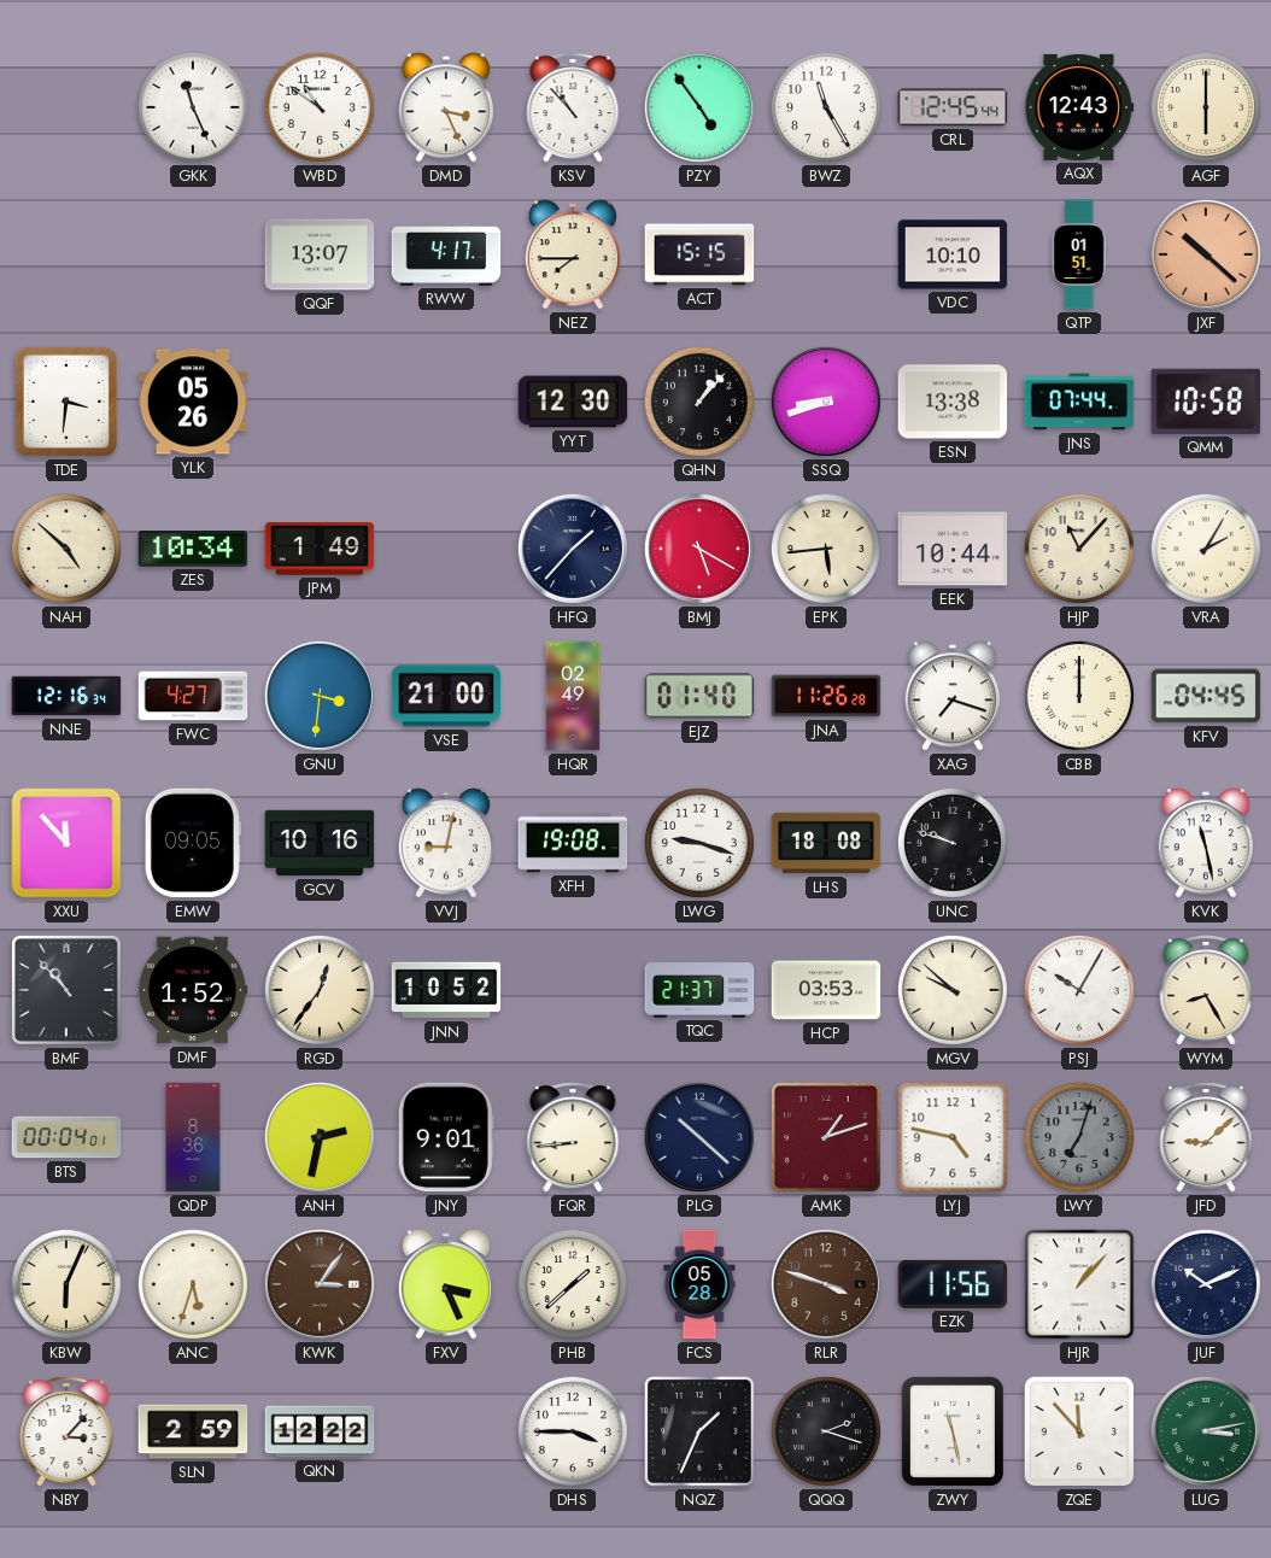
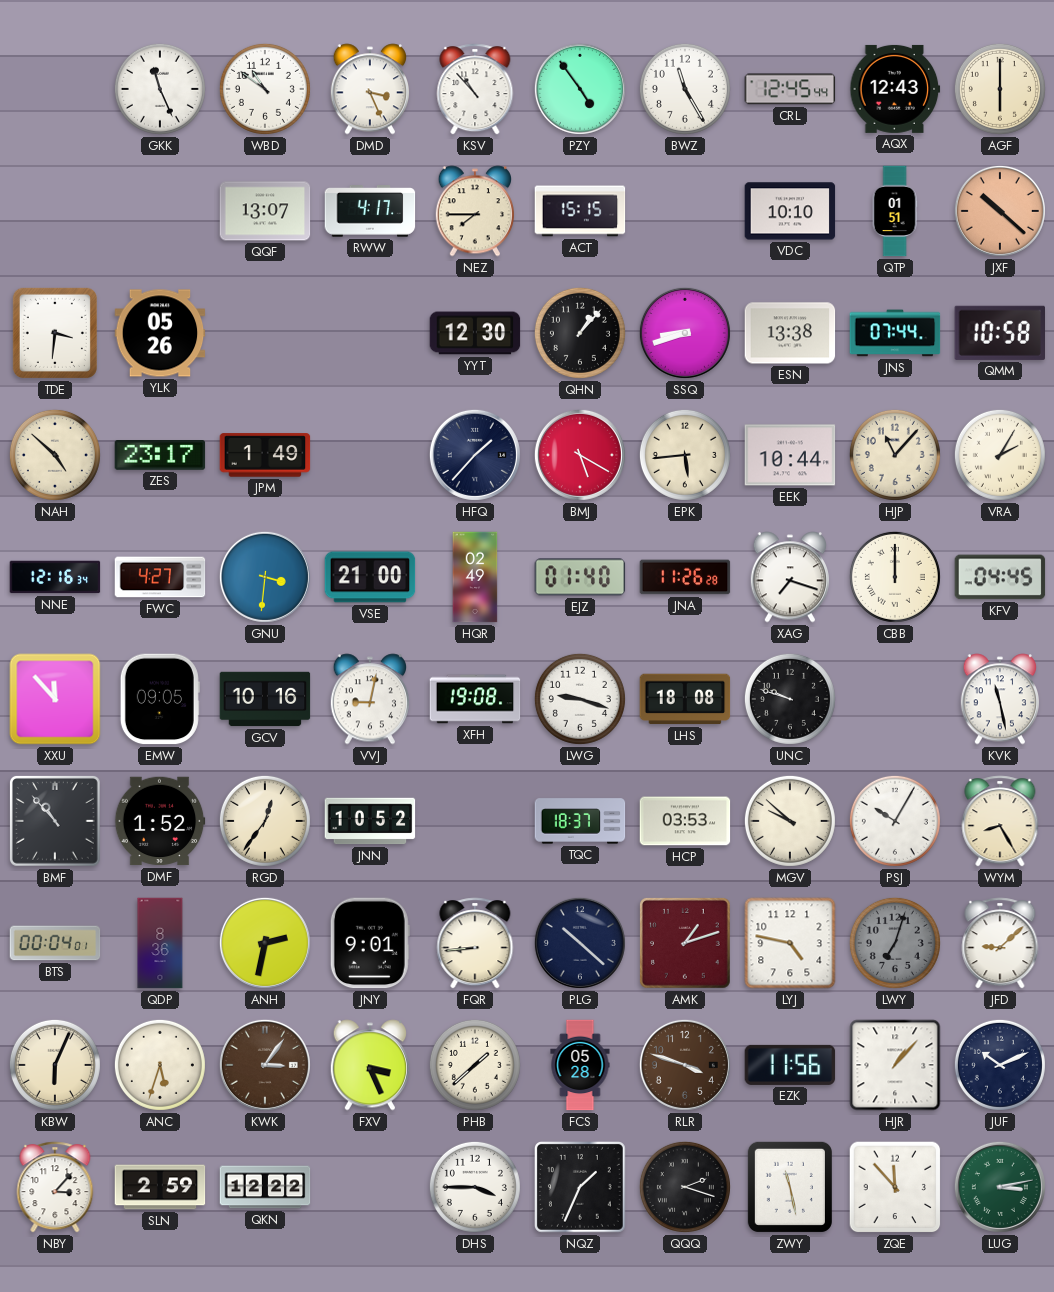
ZES: 10:34 -> 23:17
TQC: 21:37 -> 18:37
